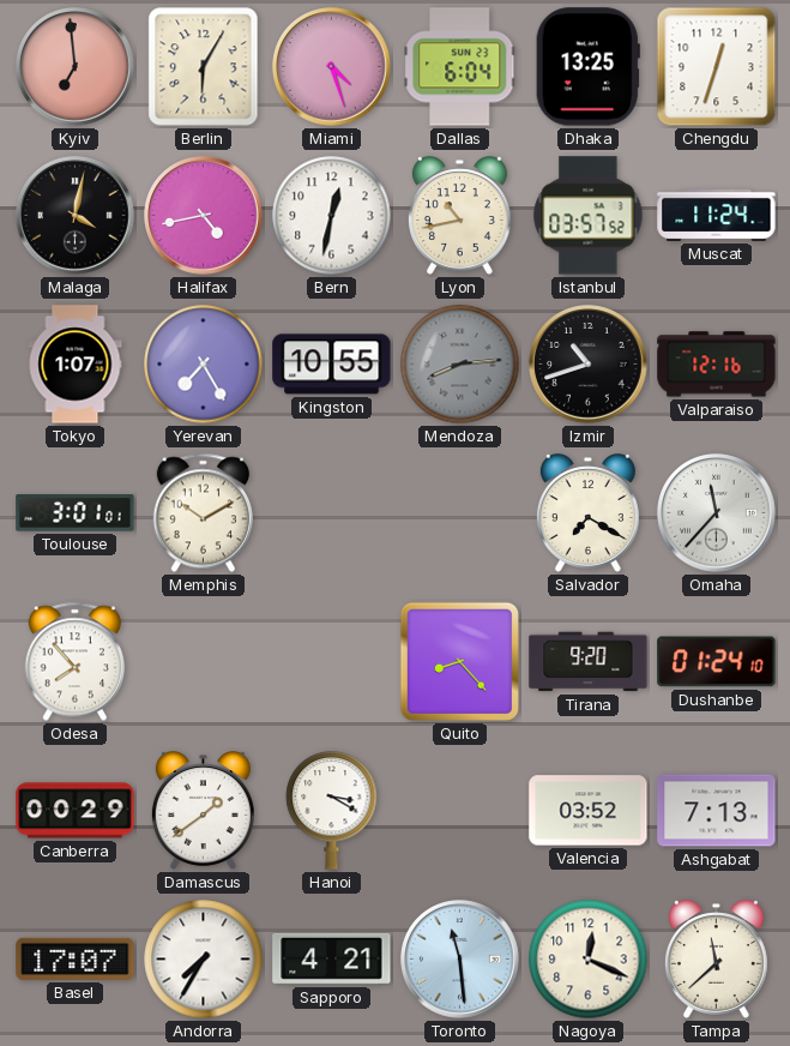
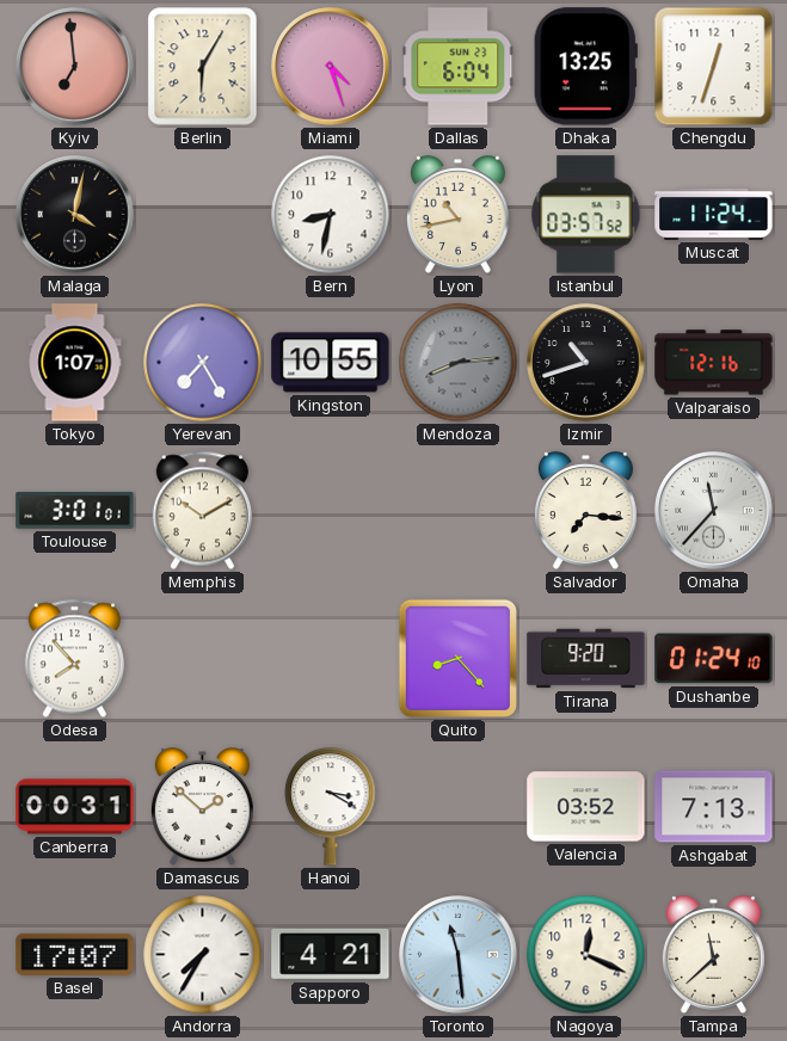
Halifax: 4:43 -> none
Bern: 12:32 -> 8:32
Salvador: 7:20 -> 7:16
Canberra: 00:29 -> 00:31
Damascus: 1:39 -> 1:52
